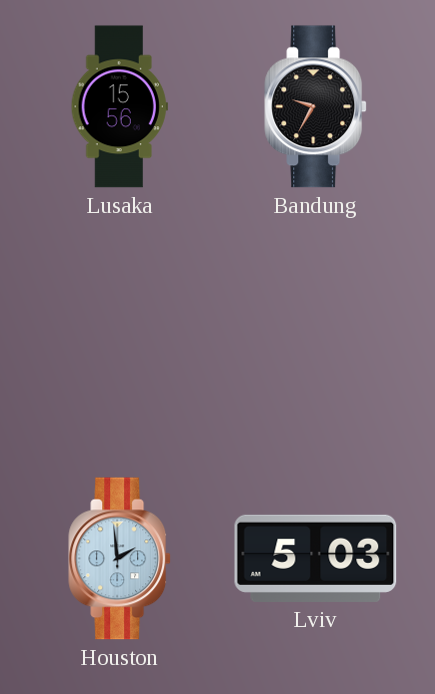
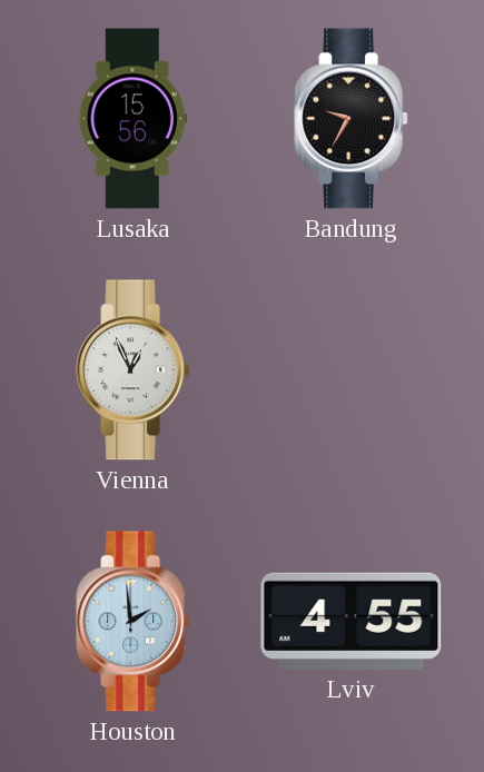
Vienna: none -> 12:56
Lviv: 5:03 -> 4:55
